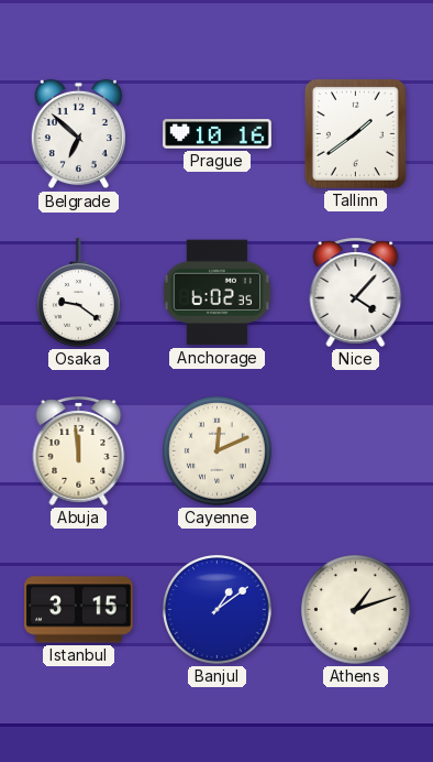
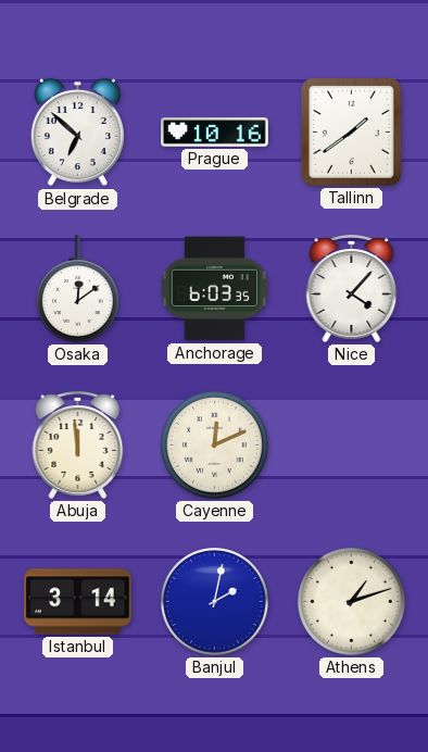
Osaka: 9:21 -> 12:09
Anchorage: 6:02 -> 6:03
Istanbul: 3:15 -> 3:14
Banjul: 1:09 -> 2:02
